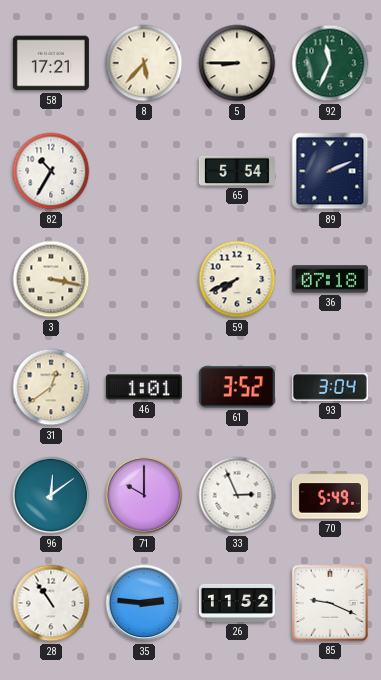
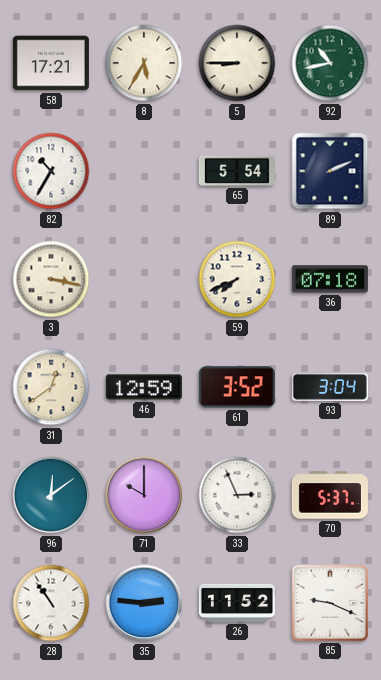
8: 5:37 -> 5:35
92: 11:34 -> 10:43
46: 1:01 -> 12:59
70: 5:49 -> 5:37
